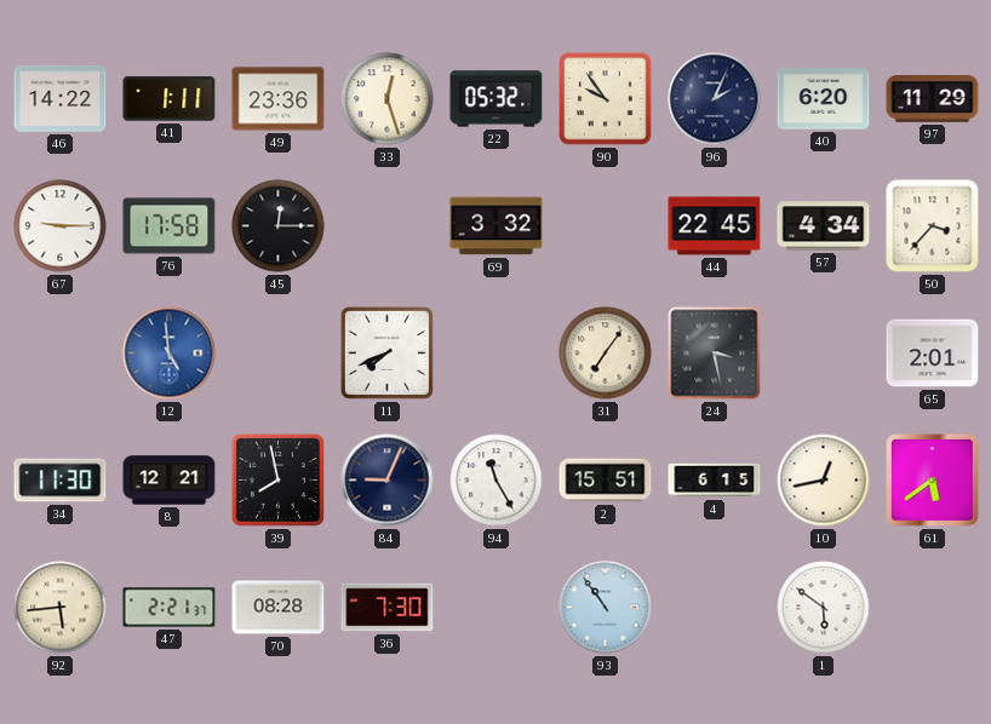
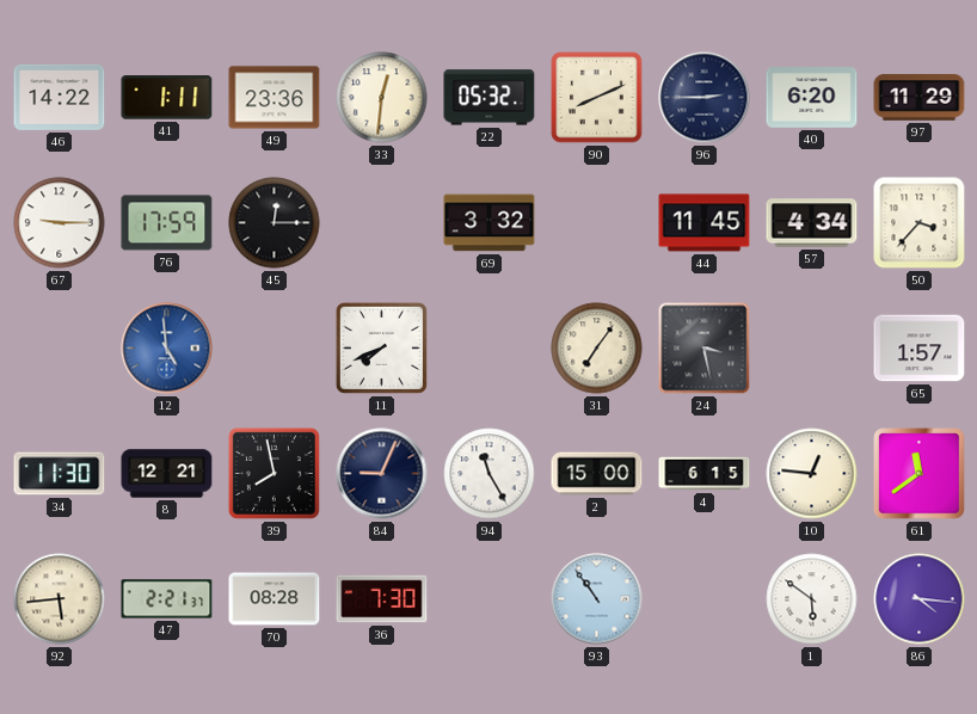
33: 12:27 -> 12:31
90: 9:54 -> 8:11
96: 2:04 -> 2:45
76: 17:58 -> 17:59
44: 22:45 -> 11:45
65: 2:01 -> 1:57
2: 15:51 -> 15:00
10: 12:43 -> 12:46
61: 5:39 -> 11:39
86: none -> 4:16
